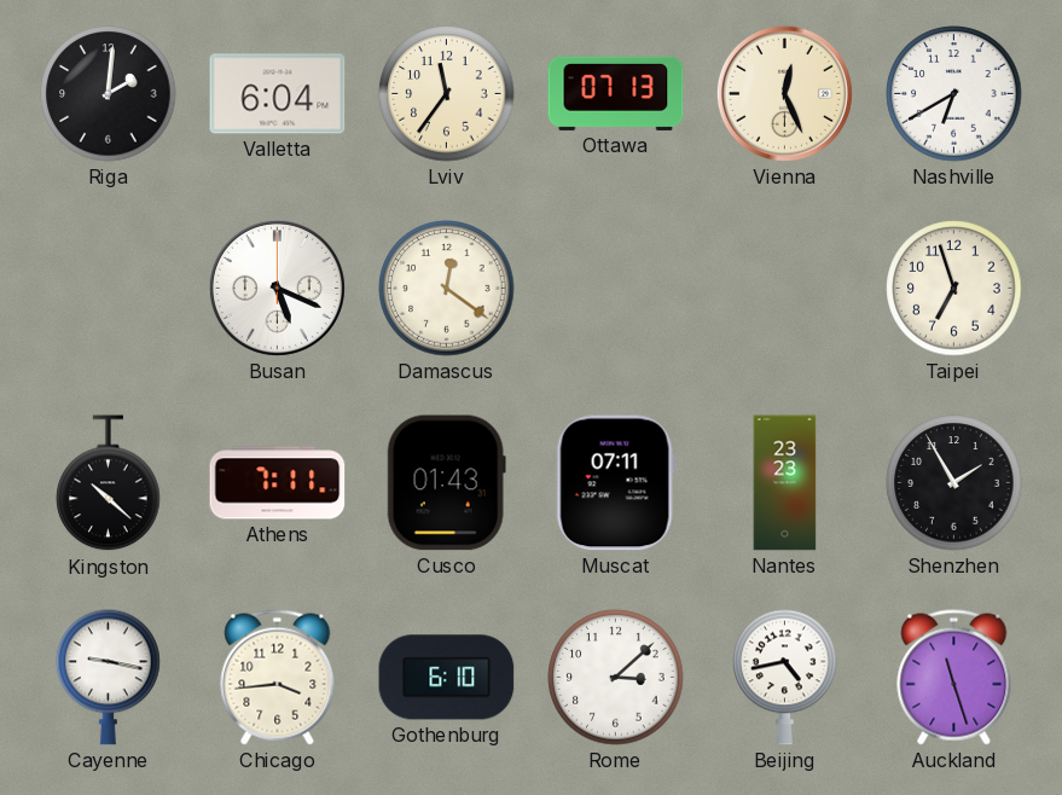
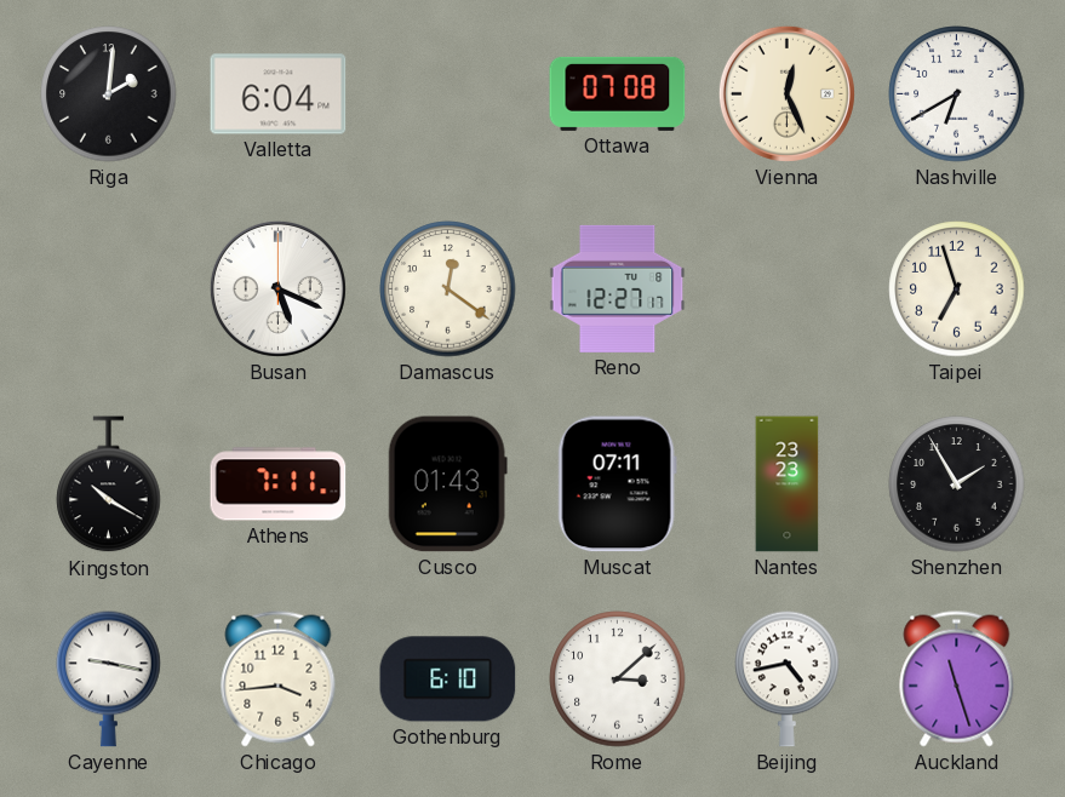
Lviv: 11:36 -> none
Ottawa: 07:13 -> 07:08
Reno: none -> 12:27
Kingston: 10:22 -> 10:20
